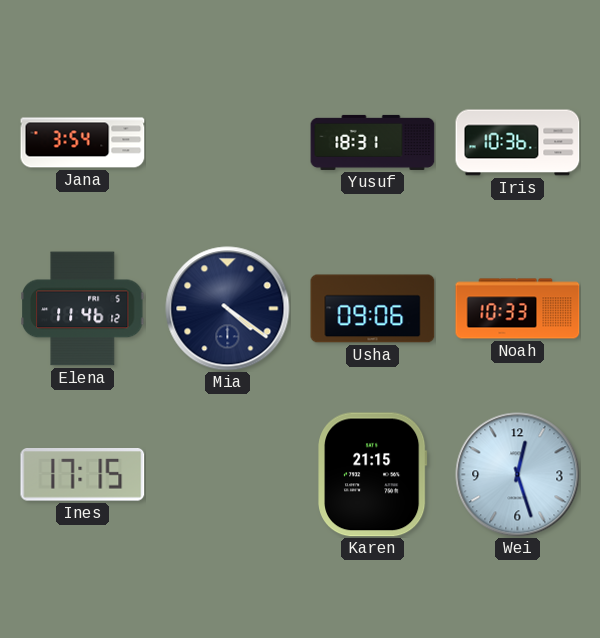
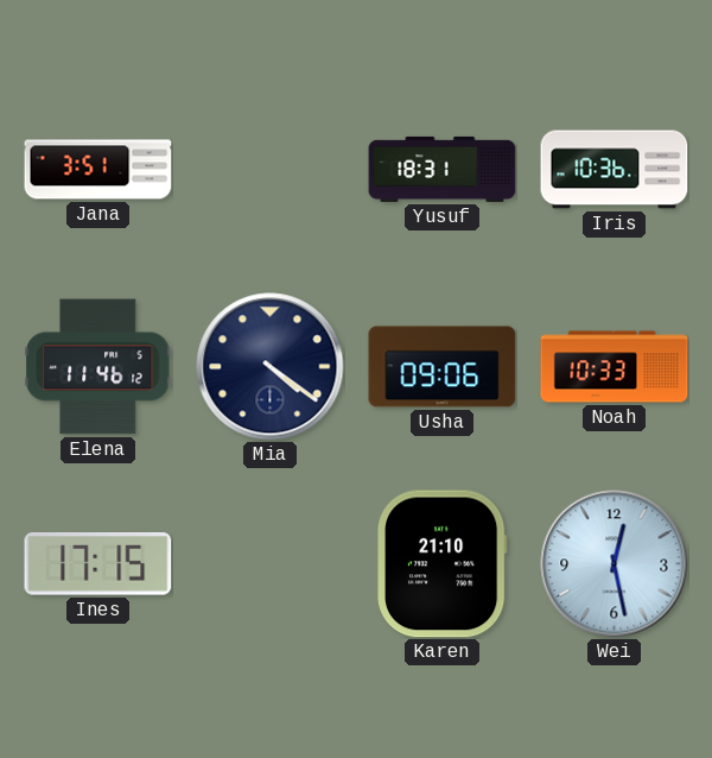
Jana: 3:54 -> 3:51
Karen: 21:15 -> 21:10
Wei: 12:27 -> 12:28
